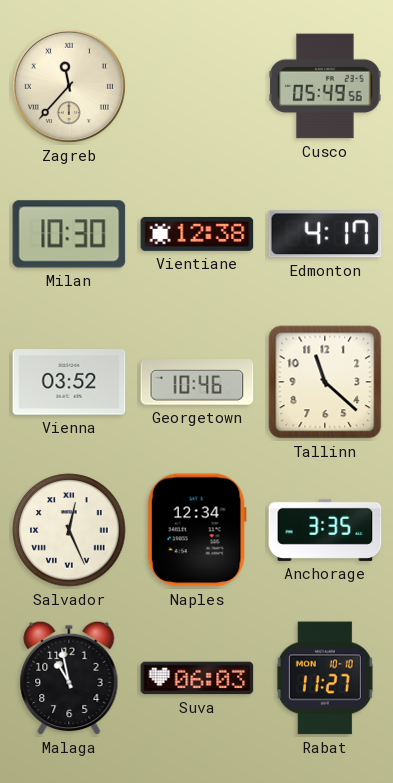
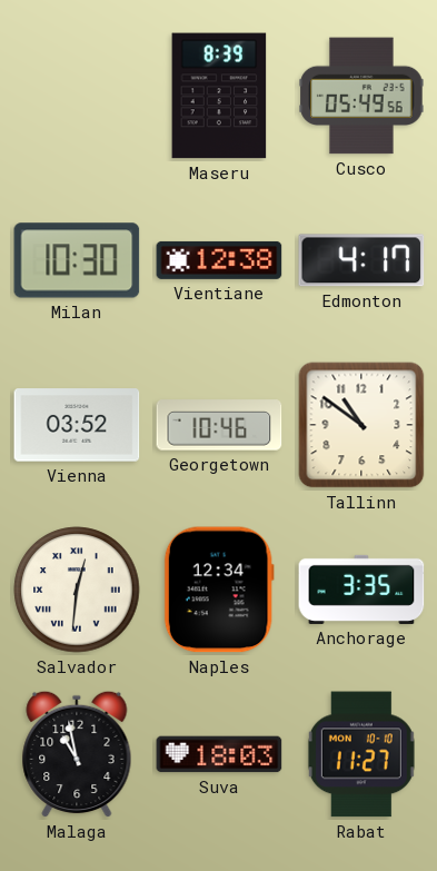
Zagreb: 11:37 -> none
Maseru: none -> 8:39
Tallinn: 11:22 -> 10:51
Salvador: 12:26 -> 12:31
Suva: 06:03 -> 18:03
